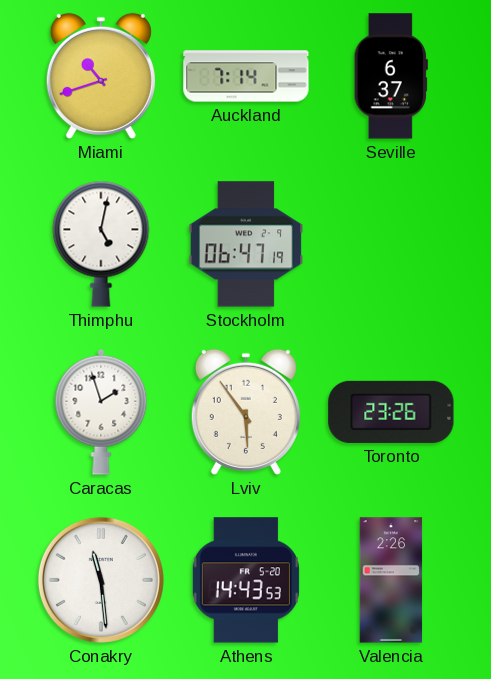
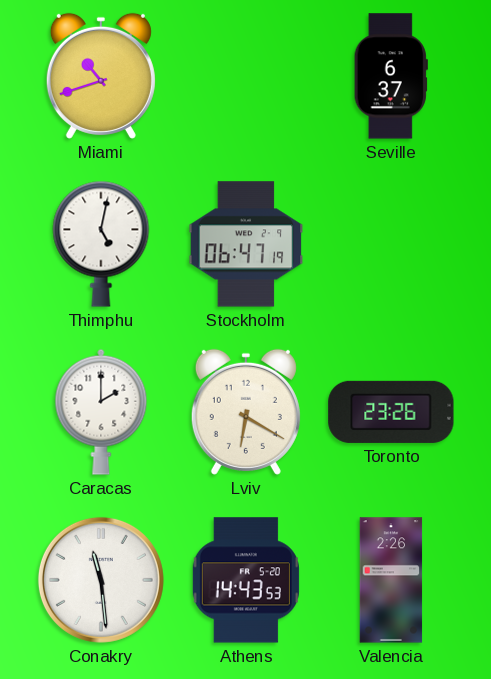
Auckland: 7:14 -> none
Caracas: 1:57 -> 2:00
Lviv: 5:54 -> 6:20
